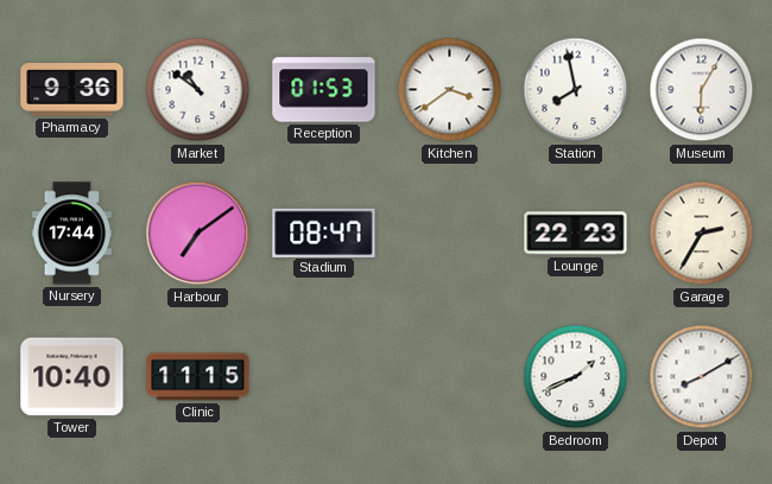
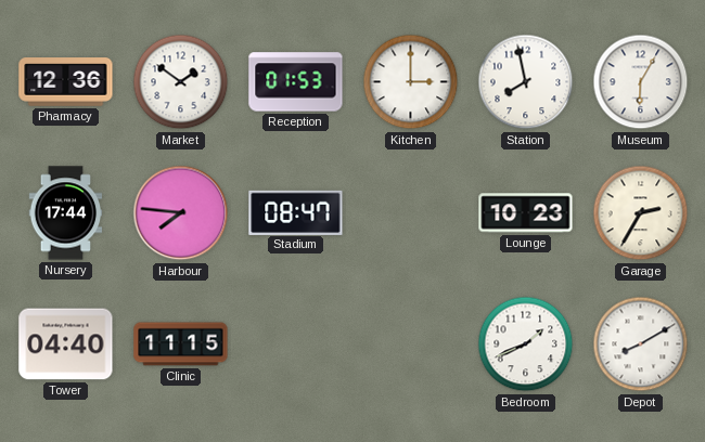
Pharmacy: 9:36 -> 12:36
Market: 10:51 -> 1:51
Kitchen: 3:39 -> 3:00
Harbour: 7:09 -> 7:46
Lounge: 22:23 -> 10:23
Tower: 10:40 -> 04:40
